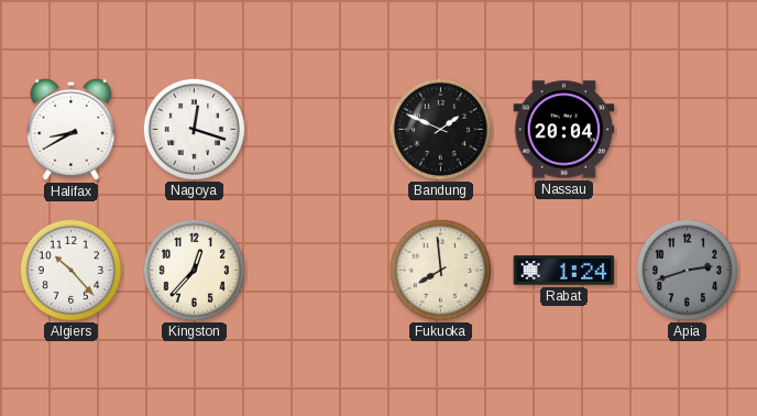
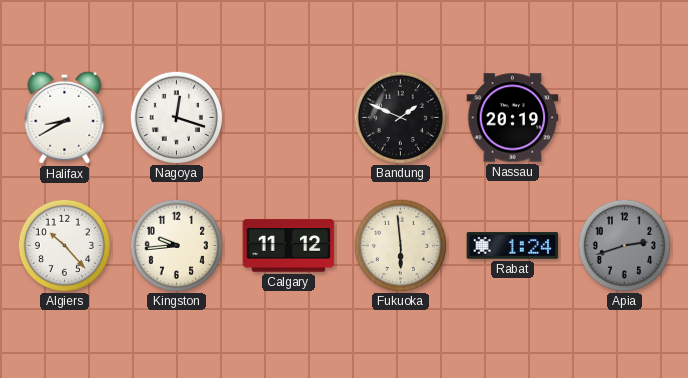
Nassau: 20:04 -> 20:19
Kingston: 12:37 -> 9:44
Calgary: none -> 11:12
Fukuoka: 7:59 -> 5:59
